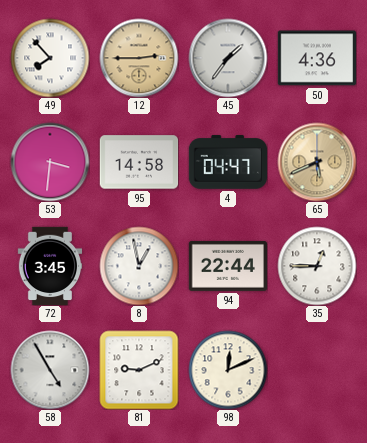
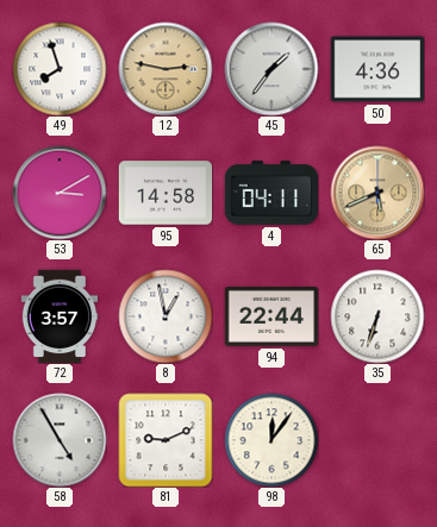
49: 7:53 -> 7:57
12: 2:45 -> 2:47
53: 3:31 -> 3:10
4: 04:47 -> 04:11
72: 3:45 -> 3:57
35: 12:45 -> 6:33
98: 12:11 -> 12:06
